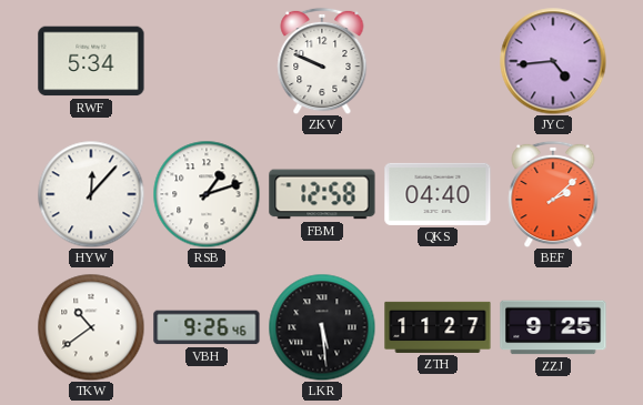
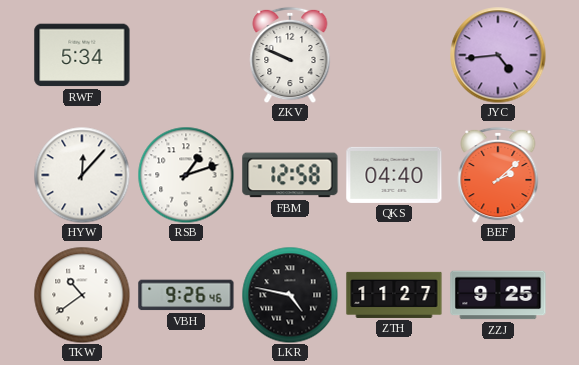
LKR: 5:29 -> 4:47
